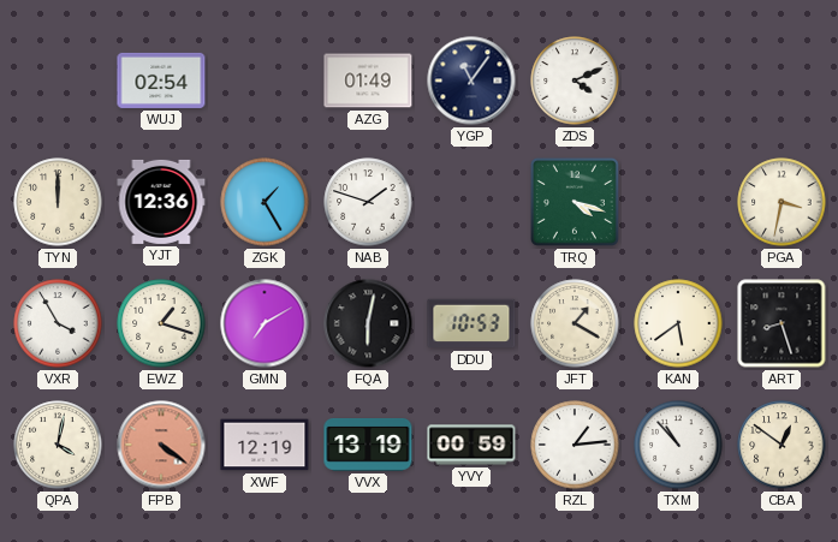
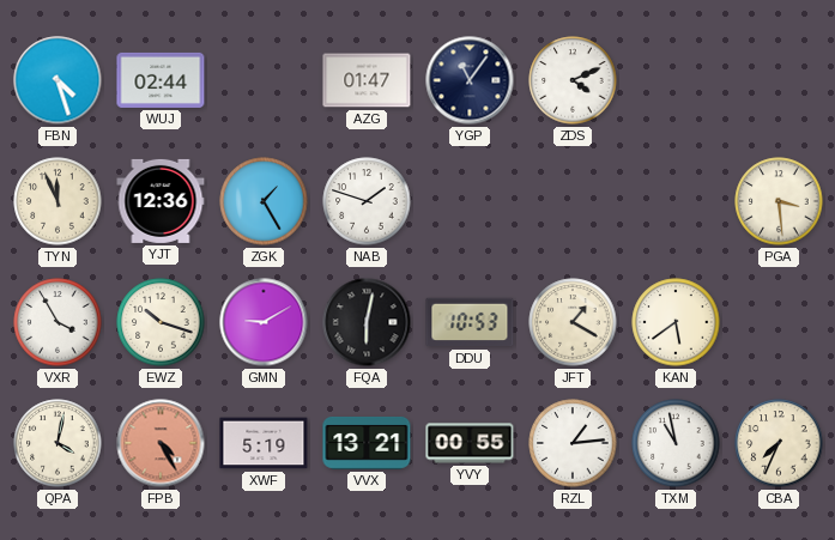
FBN: none -> 4:27
WUJ: 02:54 -> 02:44
AZG: 01:49 -> 01:47
TYN: 12:00 -> 11:56
TRQ: 4:18 -> none
PGA: 3:32 -> 3:29
EWZ: 1:18 -> 10:18
GMN: 7:10 -> 9:10
ART: 8:27 -> none
FPB: 4:21 -> 4:25
XWF: 12:19 -> 5:19
VVX: 13:19 -> 13:21
YVY: 00:59 -> 00:55
TXM: 10:53 -> 10:58
CBA: 12:51 -> 7:34
